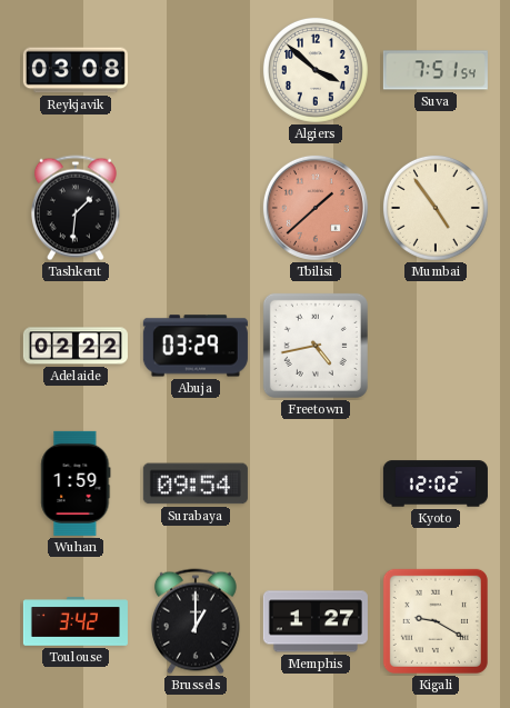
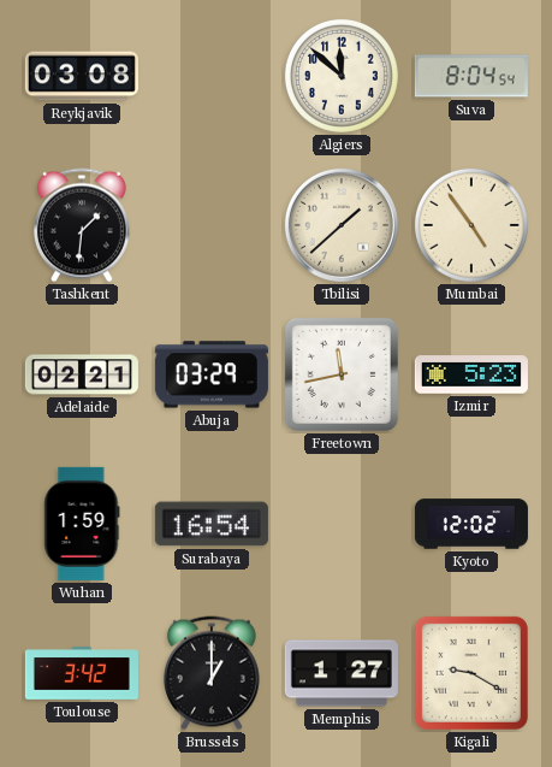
Algiers: 3:52 -> 11:52
Suva: 7:51 -> 8:04
Tbilisi dial: salmon -> cream
Adelaide: 02:22 -> 02:21
Freetown: 4:43 -> 11:43
Izmir: none -> 5:23
Surabaya: 09:54 -> 16:54
